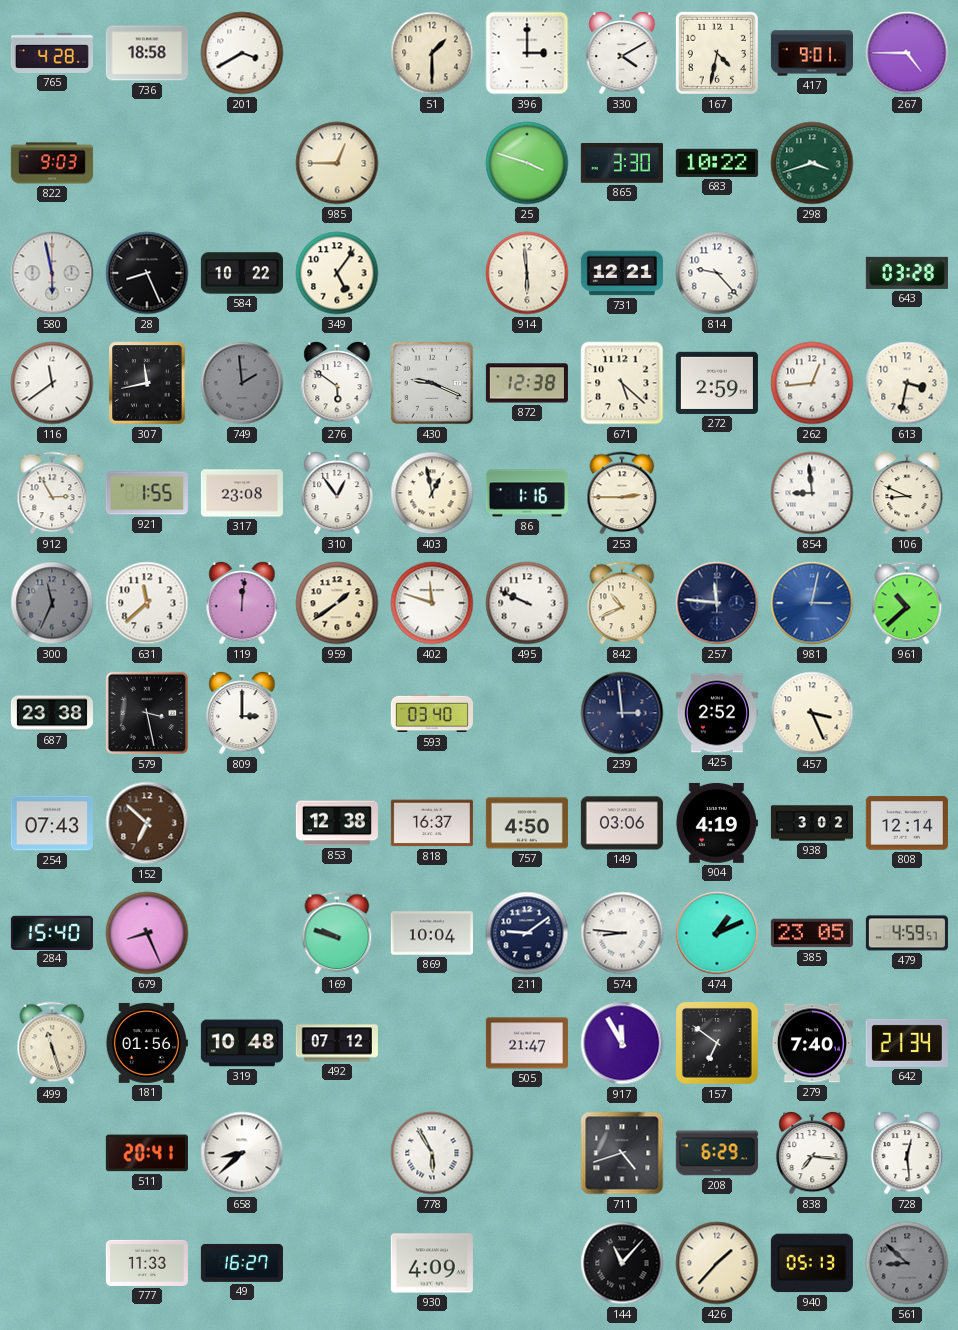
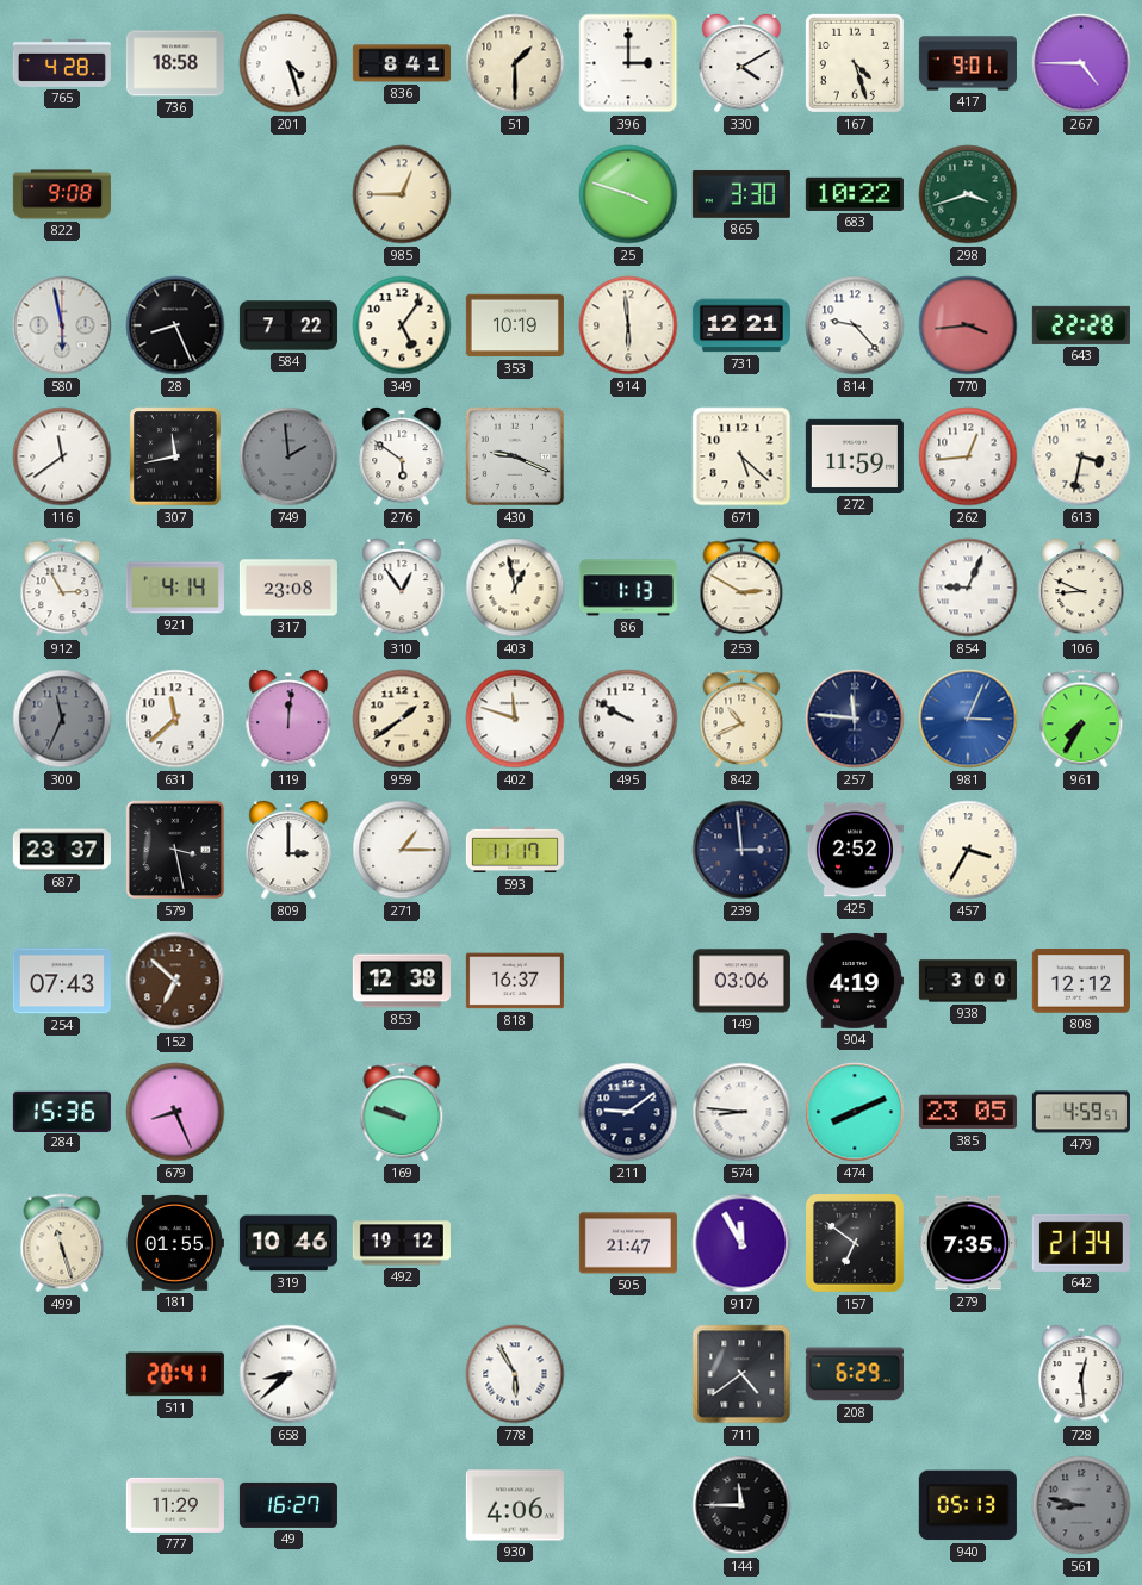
201: 3:40 -> 4:27
836: none -> 8:41
167: 4:32 -> 4:27
822: 9:03 -> 9:08
584: 10:22 -> 7:22
353: none -> 10:19
770: none -> 3:44
643: 03:28 -> 22:28
872: 12:38 -> none
272: 2:59 -> 11:59
921: 1:55 -> 4:14
86: 1:16 -> 1:13
253: 2:45 -> 2:50
854: 8:59 -> 9:04
495: 9:49 -> 9:50
981: 3:02 -> 3:04
961: 10:38 -> 7:35
687: 23:38 -> 23:37
271: none -> 1:15
593: 03:40 -> 11:17
457: 3:26 -> 3:35
757: 4:50 -> none
938: 3:02 -> 3:00
808: 12:14 -> 12:12
284: 15:40 -> 15:36
869: 10:04 -> none
474: 1:11 -> 8:11
181: 01:56 -> 01:55
319: 10:48 -> 10:46
492: 07:12 -> 19:12
279: 7:40 -> 7:35
711: 4:42 -> 4:39
838: 7:16 -> none
777: 11:33 -> 11:29
930: 4:09 -> 4:06
144: 11:07 -> 11:45
426: 1:37 -> none
561: 8:52 -> 8:47
